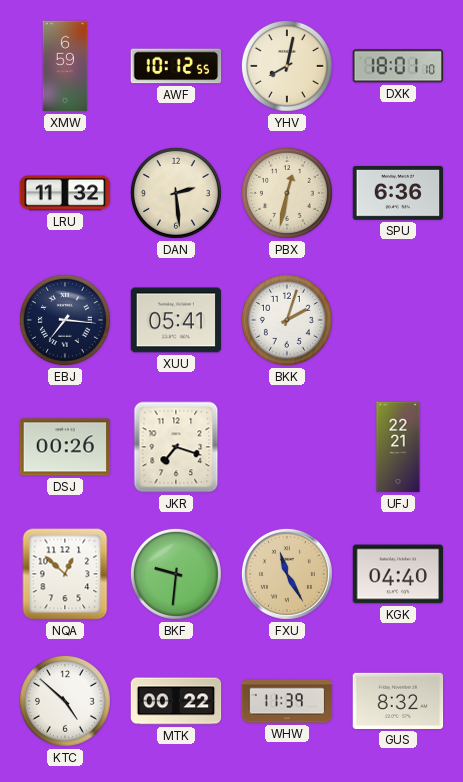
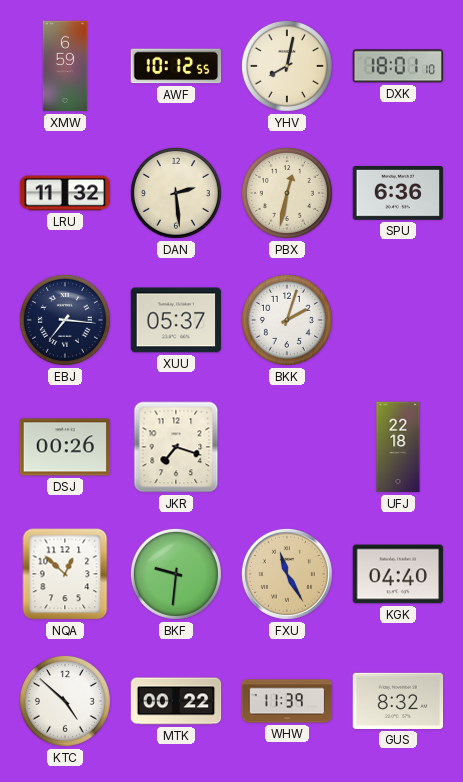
XUU: 05:41 -> 05:37
UFJ: 22:21 -> 22:18
